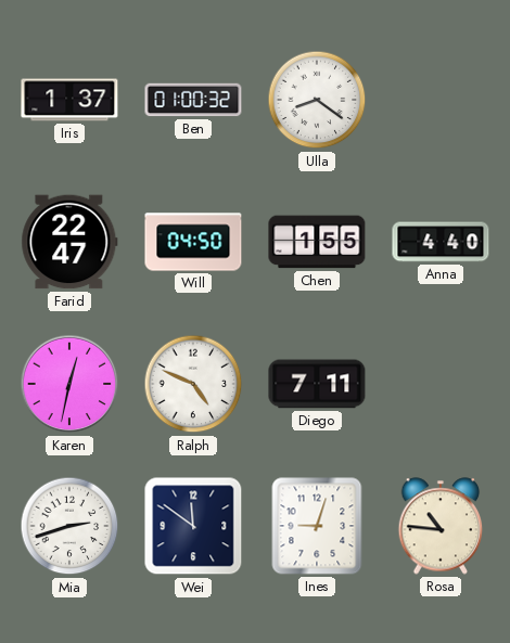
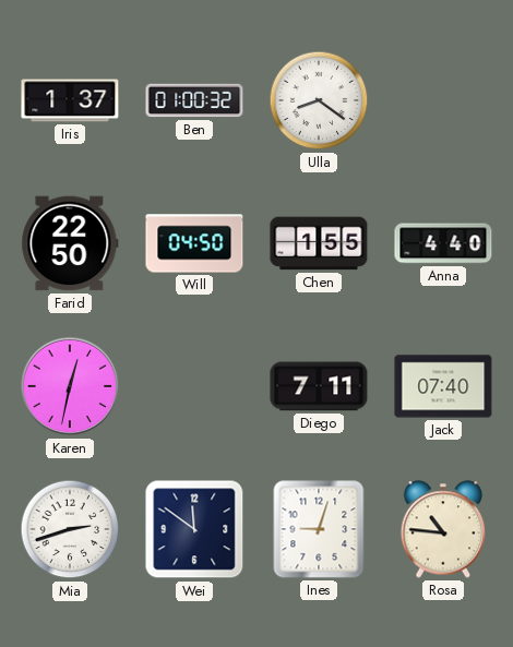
Farid: 22:47 -> 22:50
Ralph: 4:49 -> none
Jack: none -> 07:40
